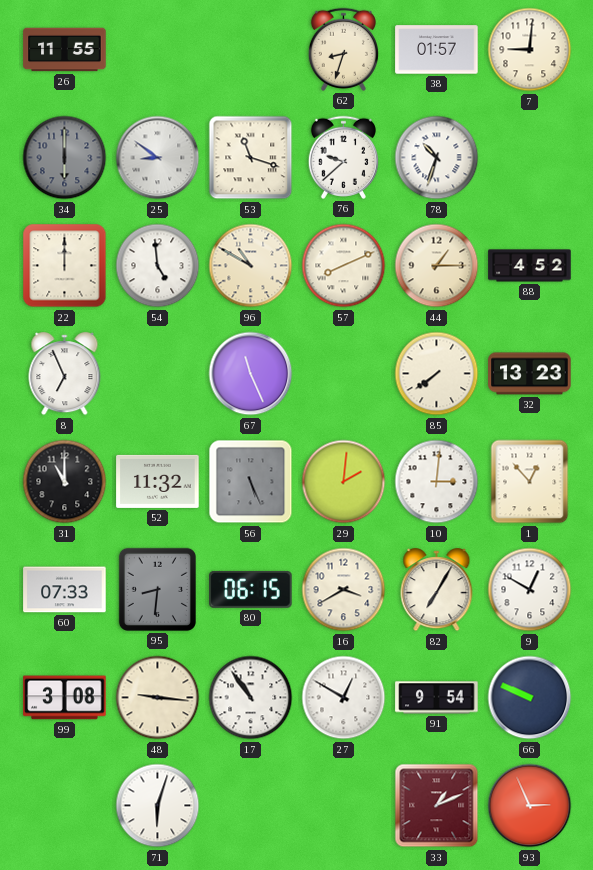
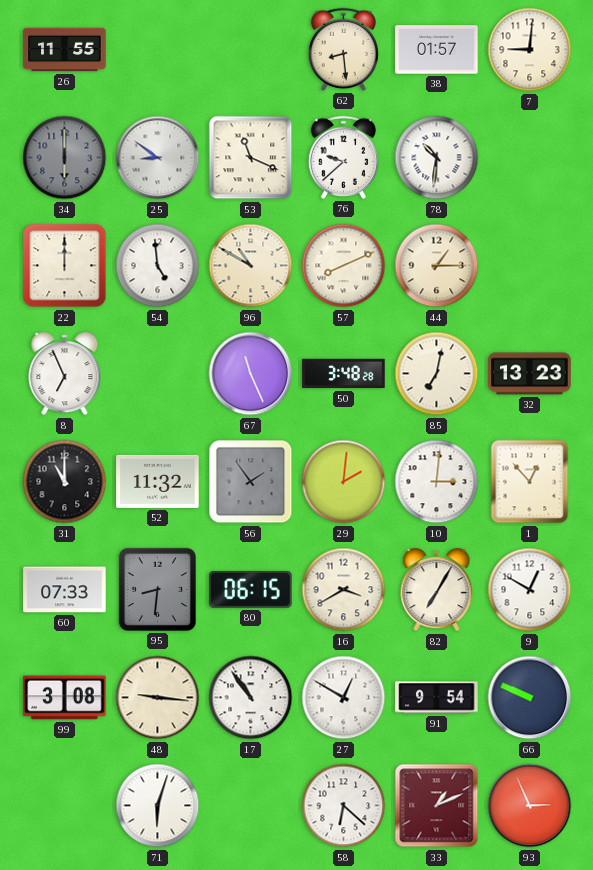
62: 8:33 -> 8:29
53: 11:18 -> 11:19
78: 10:33 -> 10:31
88: 4:52 -> none
50: none -> 3:48
85: 7:39 -> 7:02
56: 5:26 -> 1:54
58: none -> 6:22
